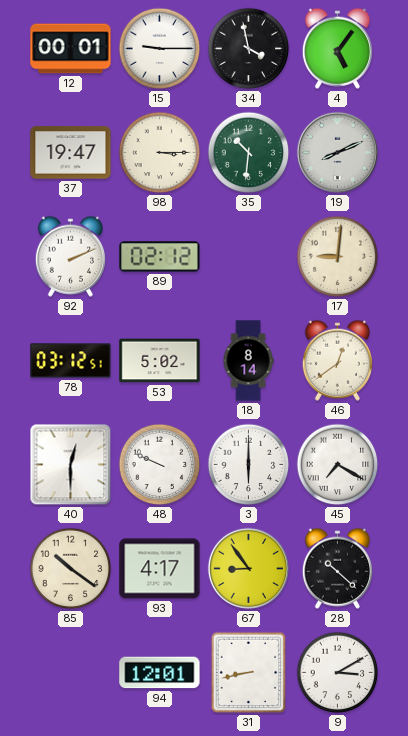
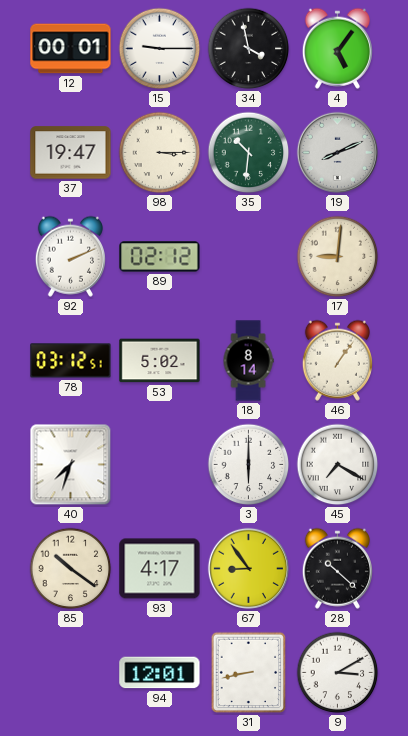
46: 12:39 -> 1:06
40: 12:30 -> 7:33
48: 9:49 -> none
